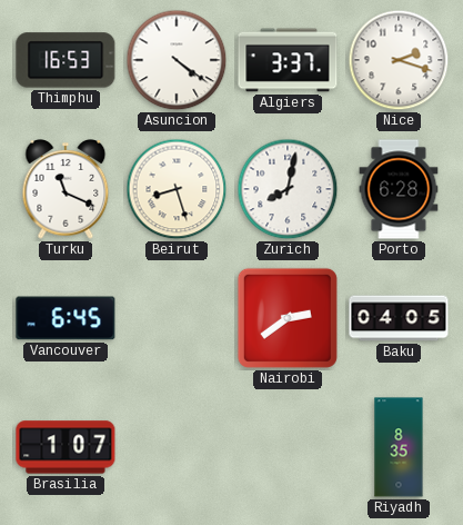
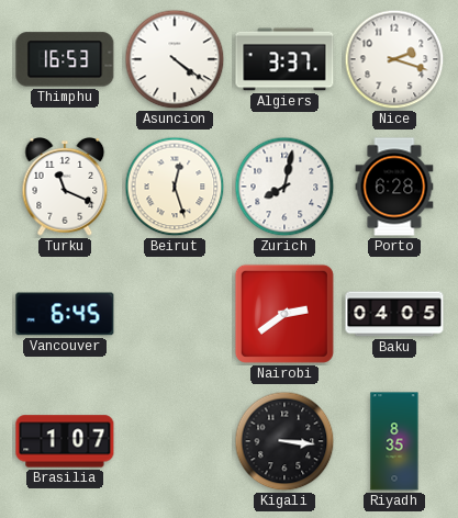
Beirut: 8:27 -> 12:27
Kigali: none -> 3:16
